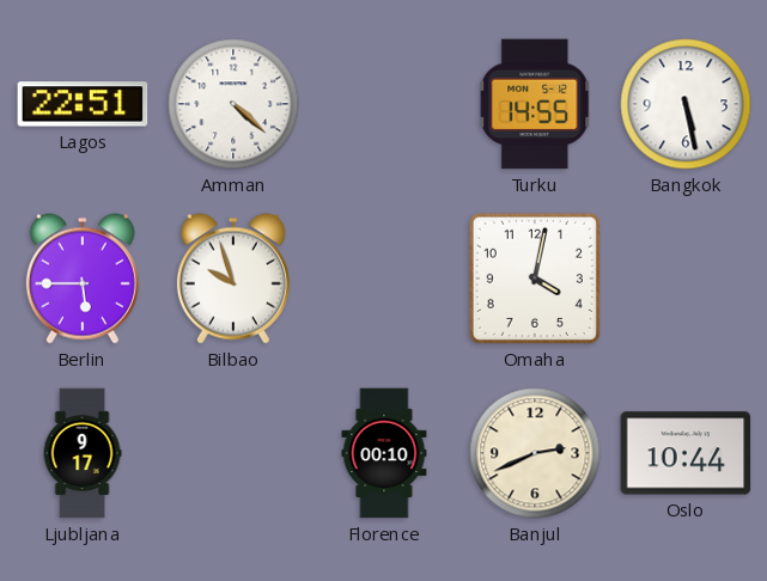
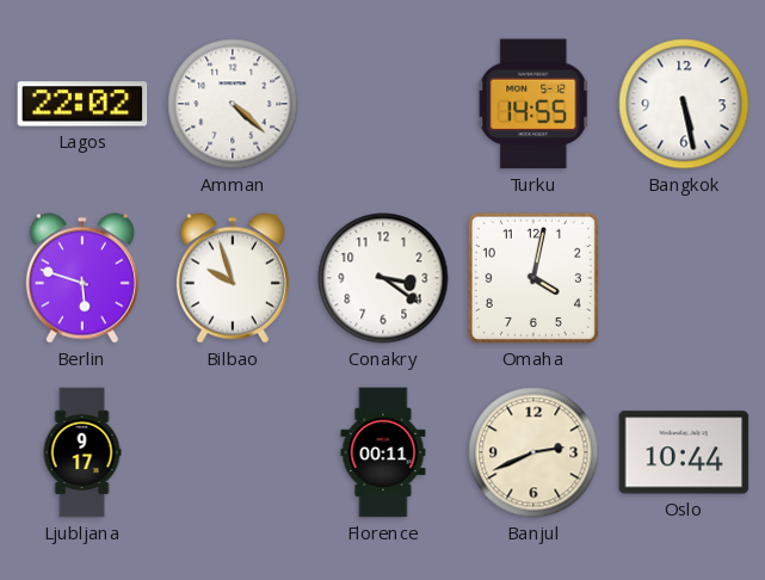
Lagos: 22:51 -> 22:02
Berlin: 5:45 -> 5:48
Conakry: none -> 3:21
Florence: 00:10 -> 00:11
